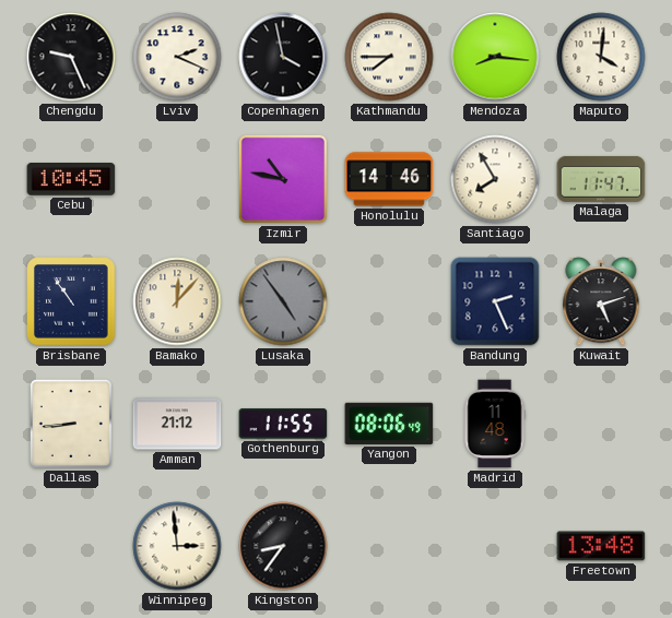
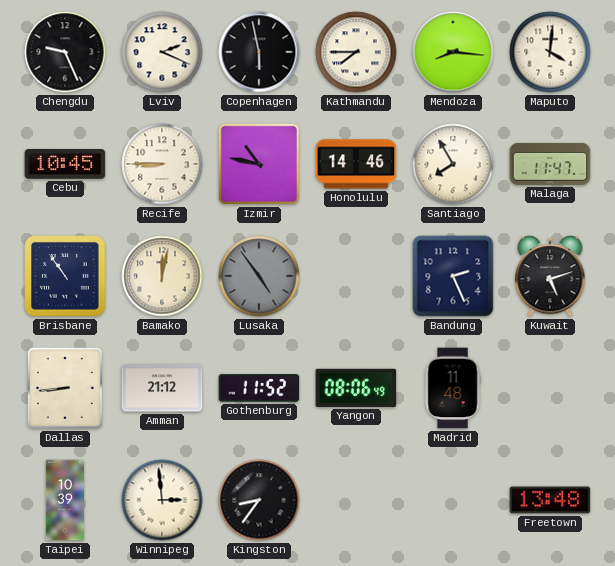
Copenhagen: 3:58 -> 5:58
Recife: none -> 8:45
Bamako: 12:07 -> 12:02
Gothenburg: 11:55 -> 11:52
Taipei: none -> 10:39
